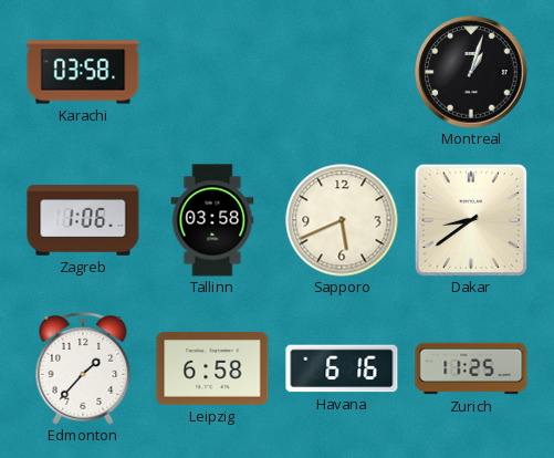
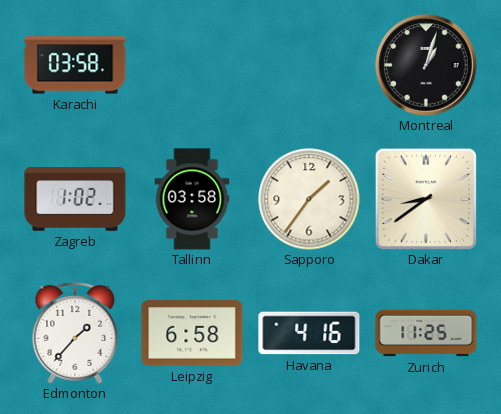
Zagreb: 1:06 -> 1:02
Sapporo: 5:41 -> 1:36
Havana: 6:16 -> 4:16
